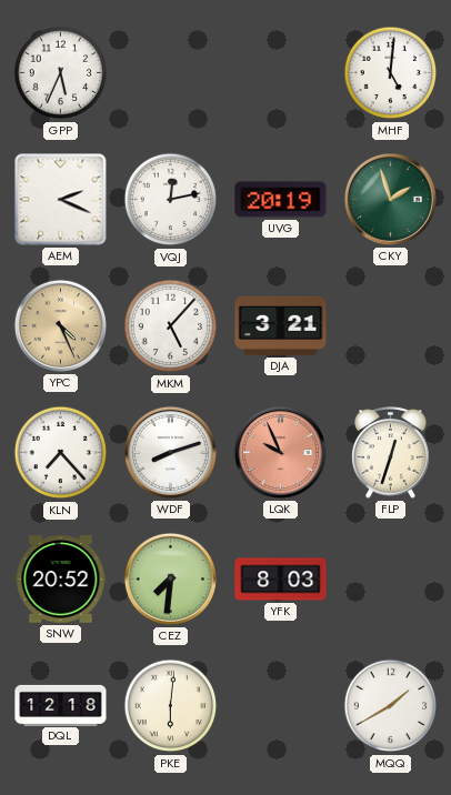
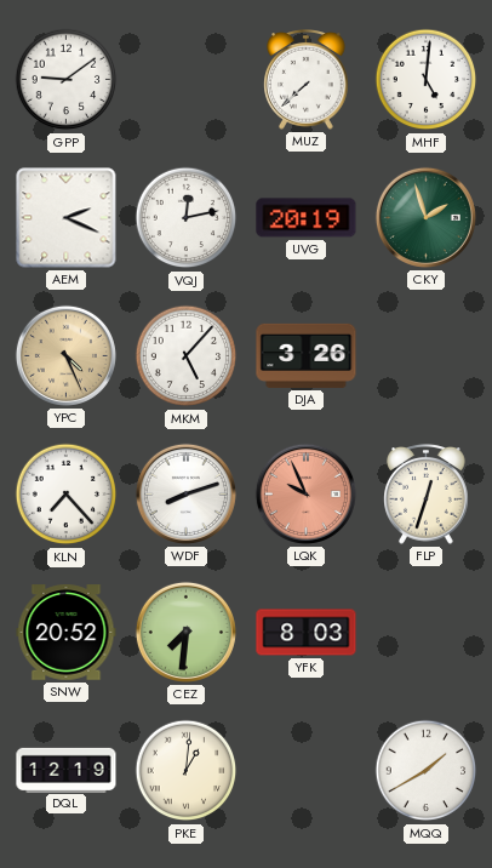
GPP: 5:34 -> 9:09
MUZ: none -> 7:38
DJA: 3:21 -> 3:26
DQL: 12:18 -> 12:19
PKE: 6:01 -> 1:01
